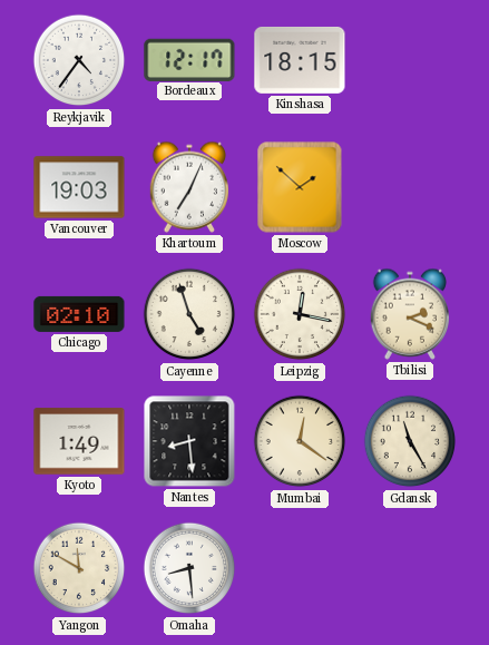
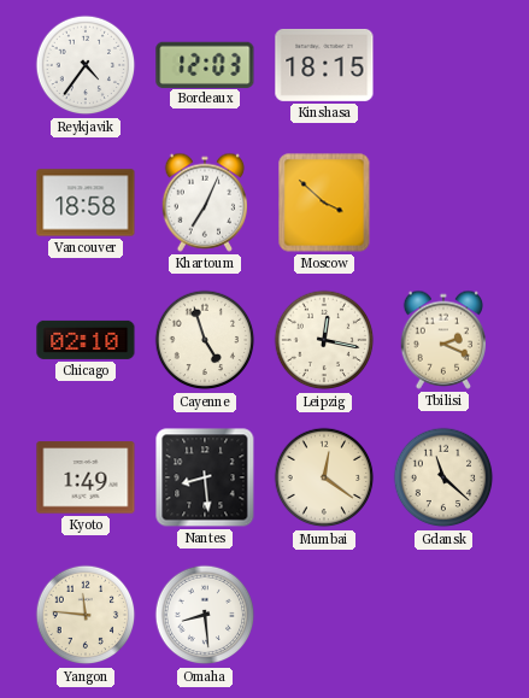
Bordeaux: 12:17 -> 12:03
Vancouver: 19:03 -> 18:58
Moscow: 1:52 -> 3:52
Gdansk: 11:25 -> 11:22
Yangon: 11:50 -> 11:46
